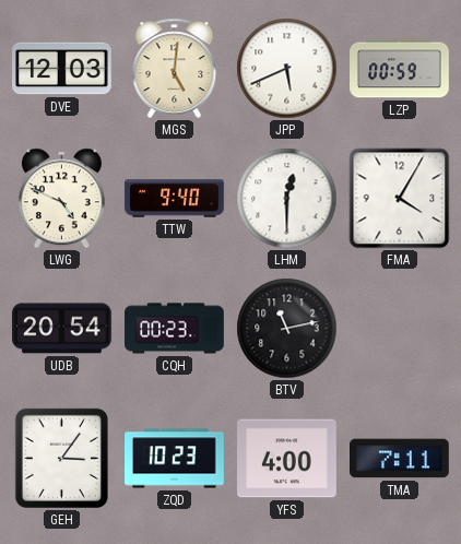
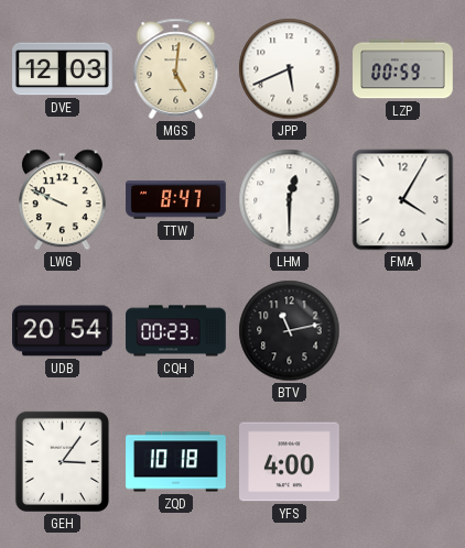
LWG: 4:49 -> 9:49
TTW: 9:40 -> 8:47
ZQD: 10:23 -> 10:18
TMA: 7:11 -> none
